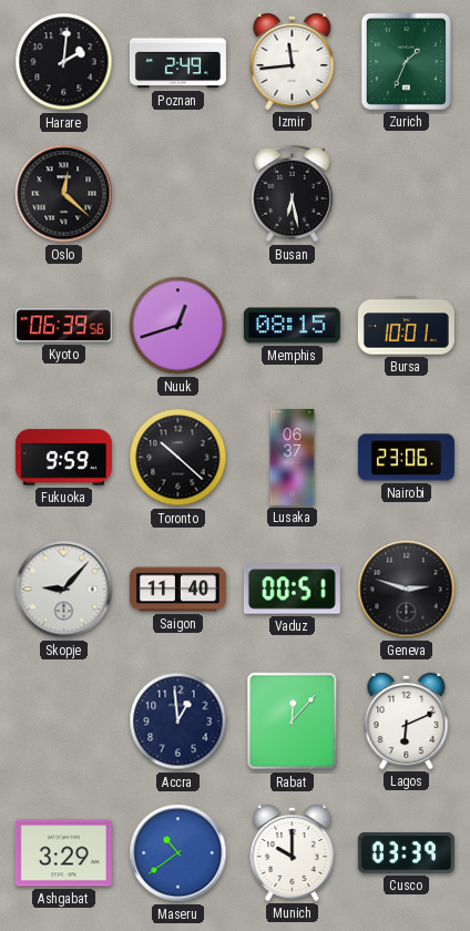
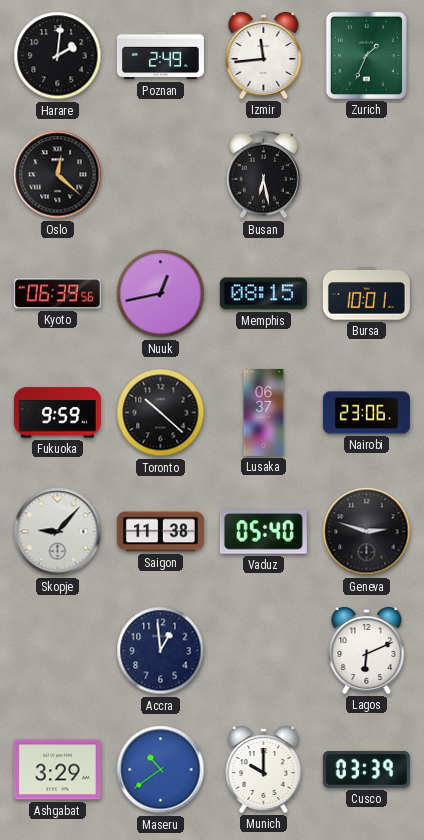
Nuuk: 12:42 -> 12:43
Saigon: 11:40 -> 11:38
Vaduz: 00:51 -> 05:40
Rabat: 12:07 -> none
